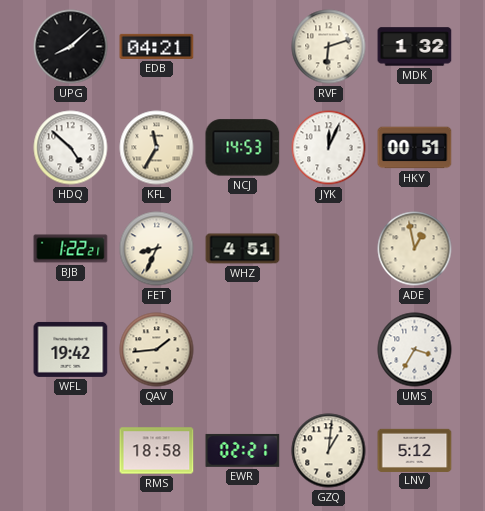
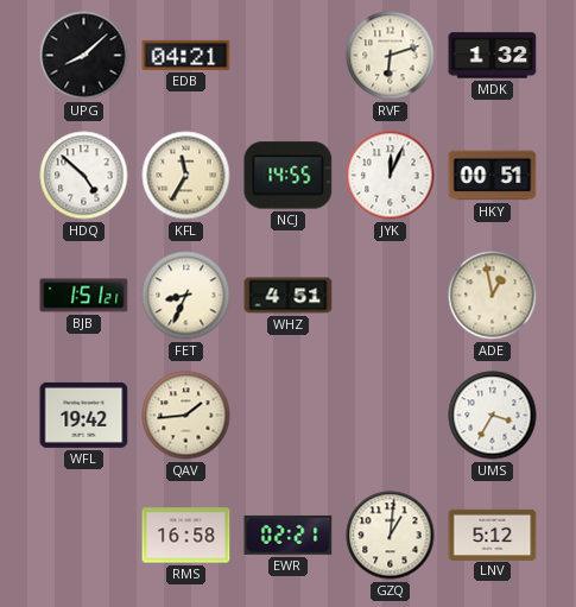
NCJ: 14:53 -> 14:55
BJB: 1:22 -> 1:51
RMS: 18:58 -> 16:58
